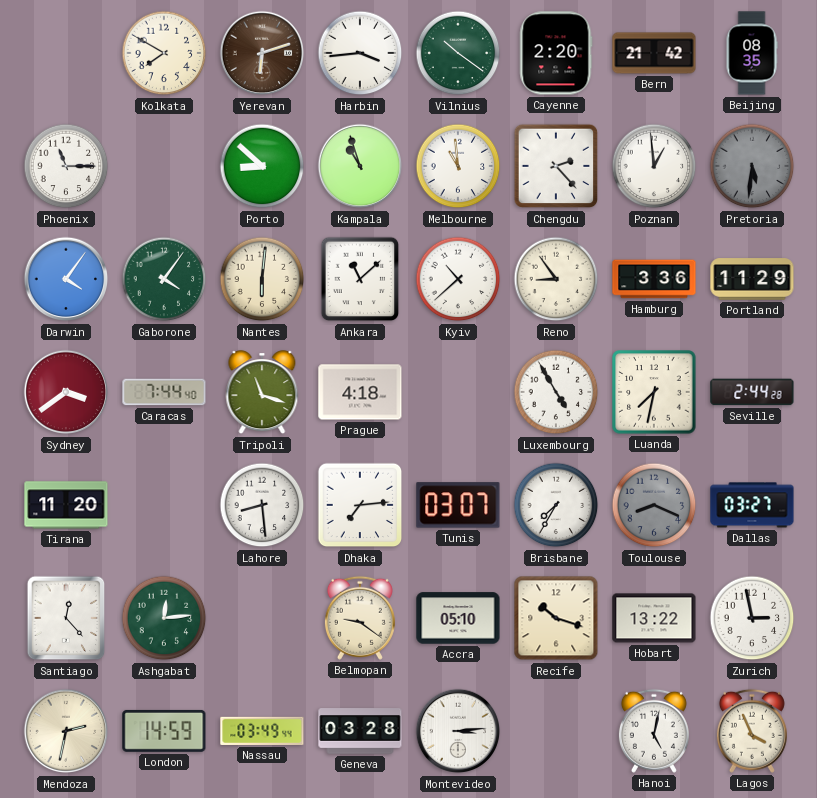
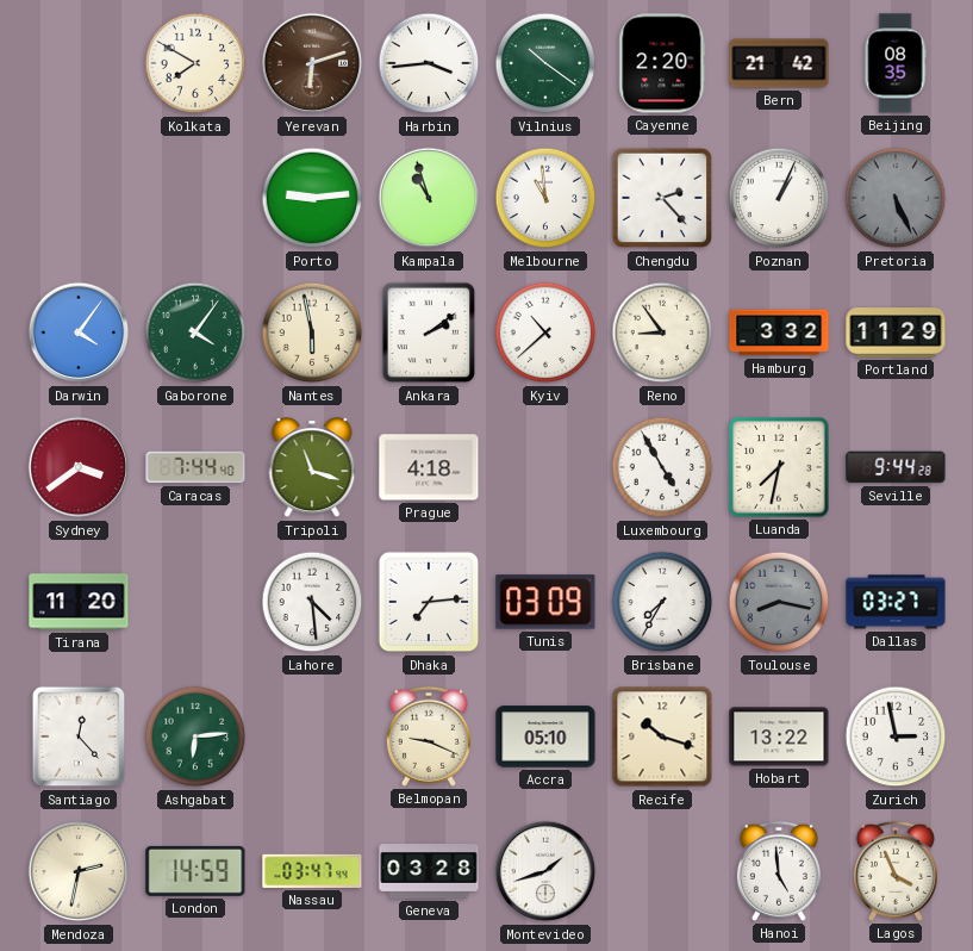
Phoenix: 11:15 -> none
Porto: 8:52 -> 9:14
Poznan: 12:59 -> 1:04
Pretoria: 5:31 -> 5:26
Nantes: 6:01 -> 5:58
Ankara: 11:08 -> 2:09
Hamburg: 3:36 -> 3:32
Seville: 2:44 -> 9:44
Lahore: 8:29 -> 4:29
Tunis: 03:07 -> 03:09
Toulouse: 8:19 -> 8:17
Ashgabat: 12:14 -> 6:14
Belmopan: 9:21 -> 9:19
Nassau: 03:49 -> 03:47
Montevideo: 3:14 -> 1:42
Hanoi: 5:02 -> 4:59
